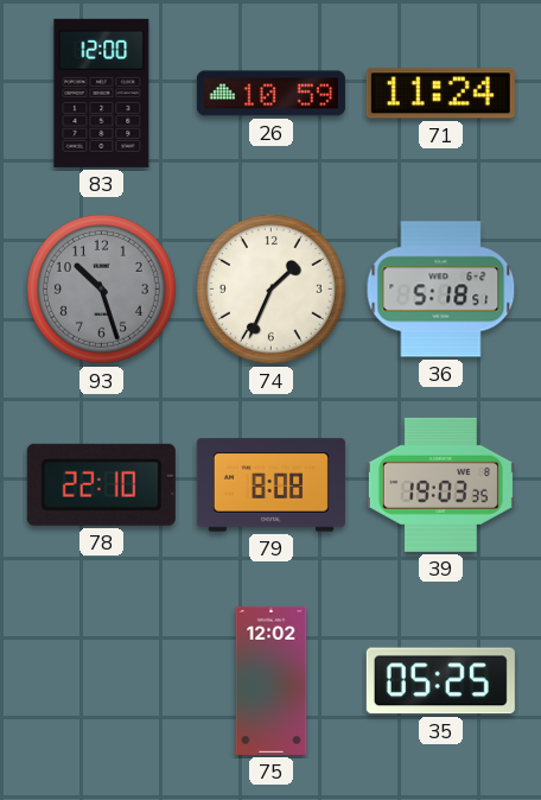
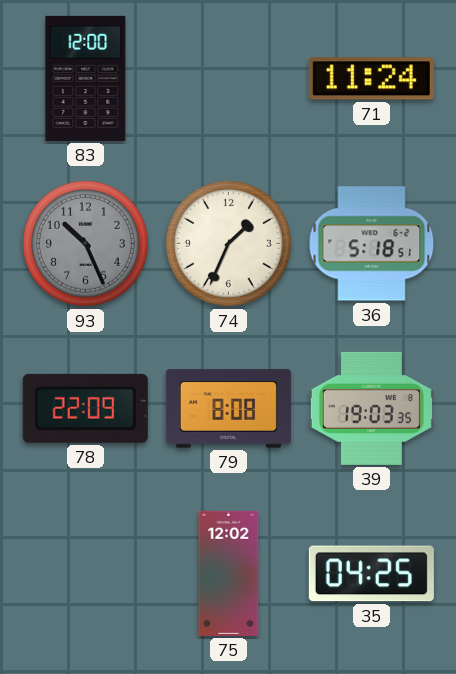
26: 10:59 -> none
93: 10:27 -> 10:26
78: 22:10 -> 22:09
35: 05:25 -> 04:25
